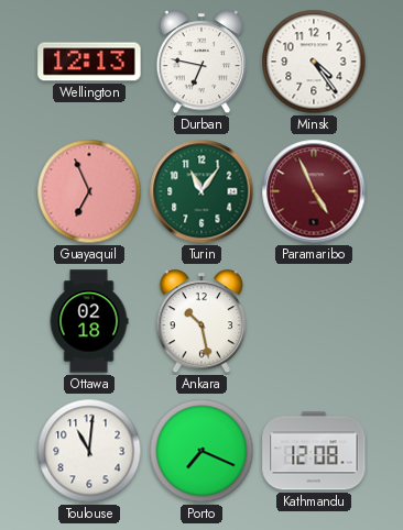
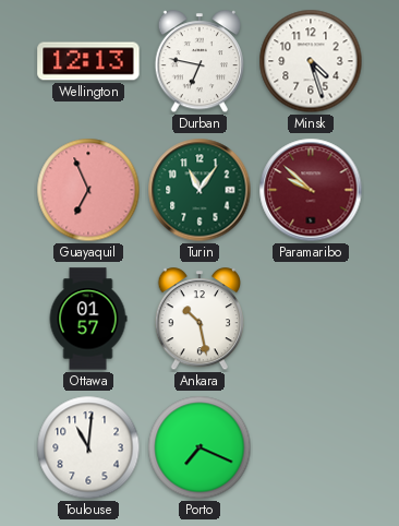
Minsk: 4:24 -> 4:27
Paramaribo: 4:56 -> 9:52
Ottawa: 02:18 -> 01:57
Kathmandu: 12:08 -> none
